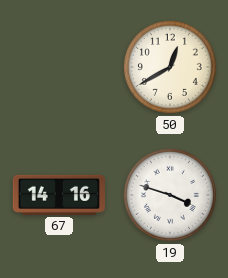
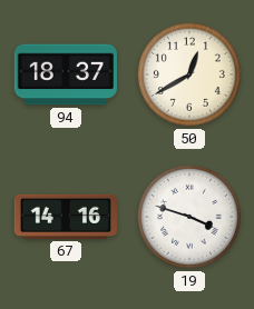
94: none -> 18:37
